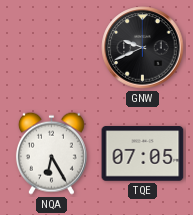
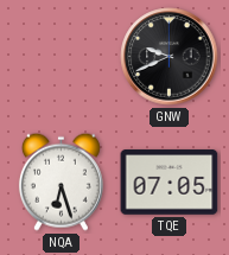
NQA: 6:25 -> 6:27
